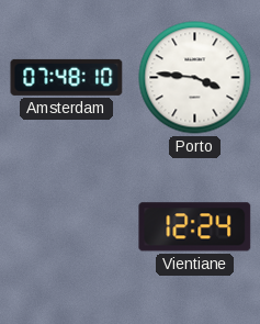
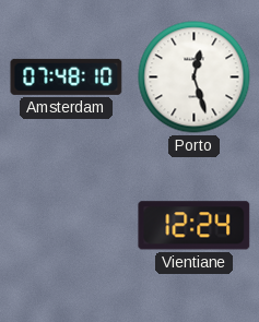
Porto: 3:46 -> 12:27
